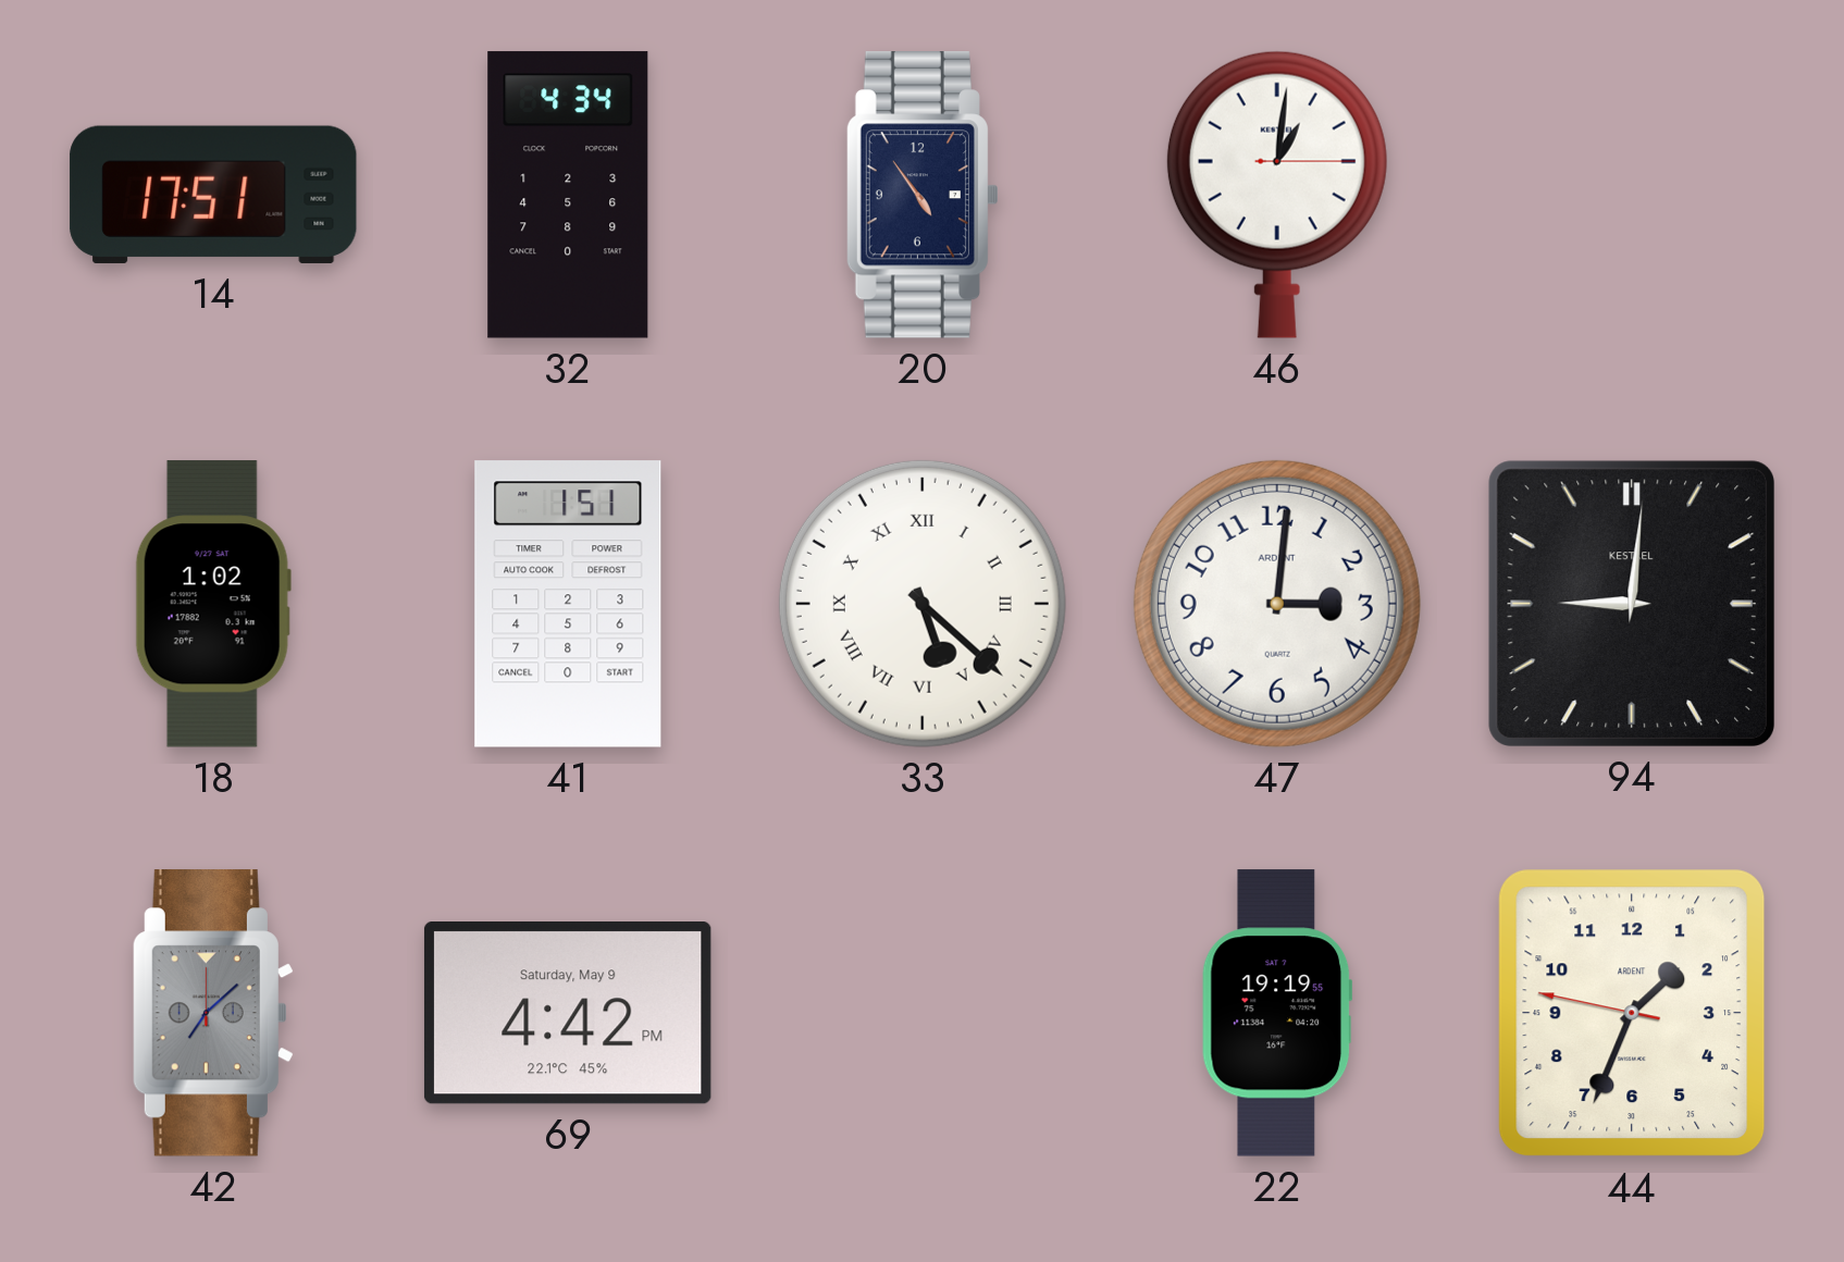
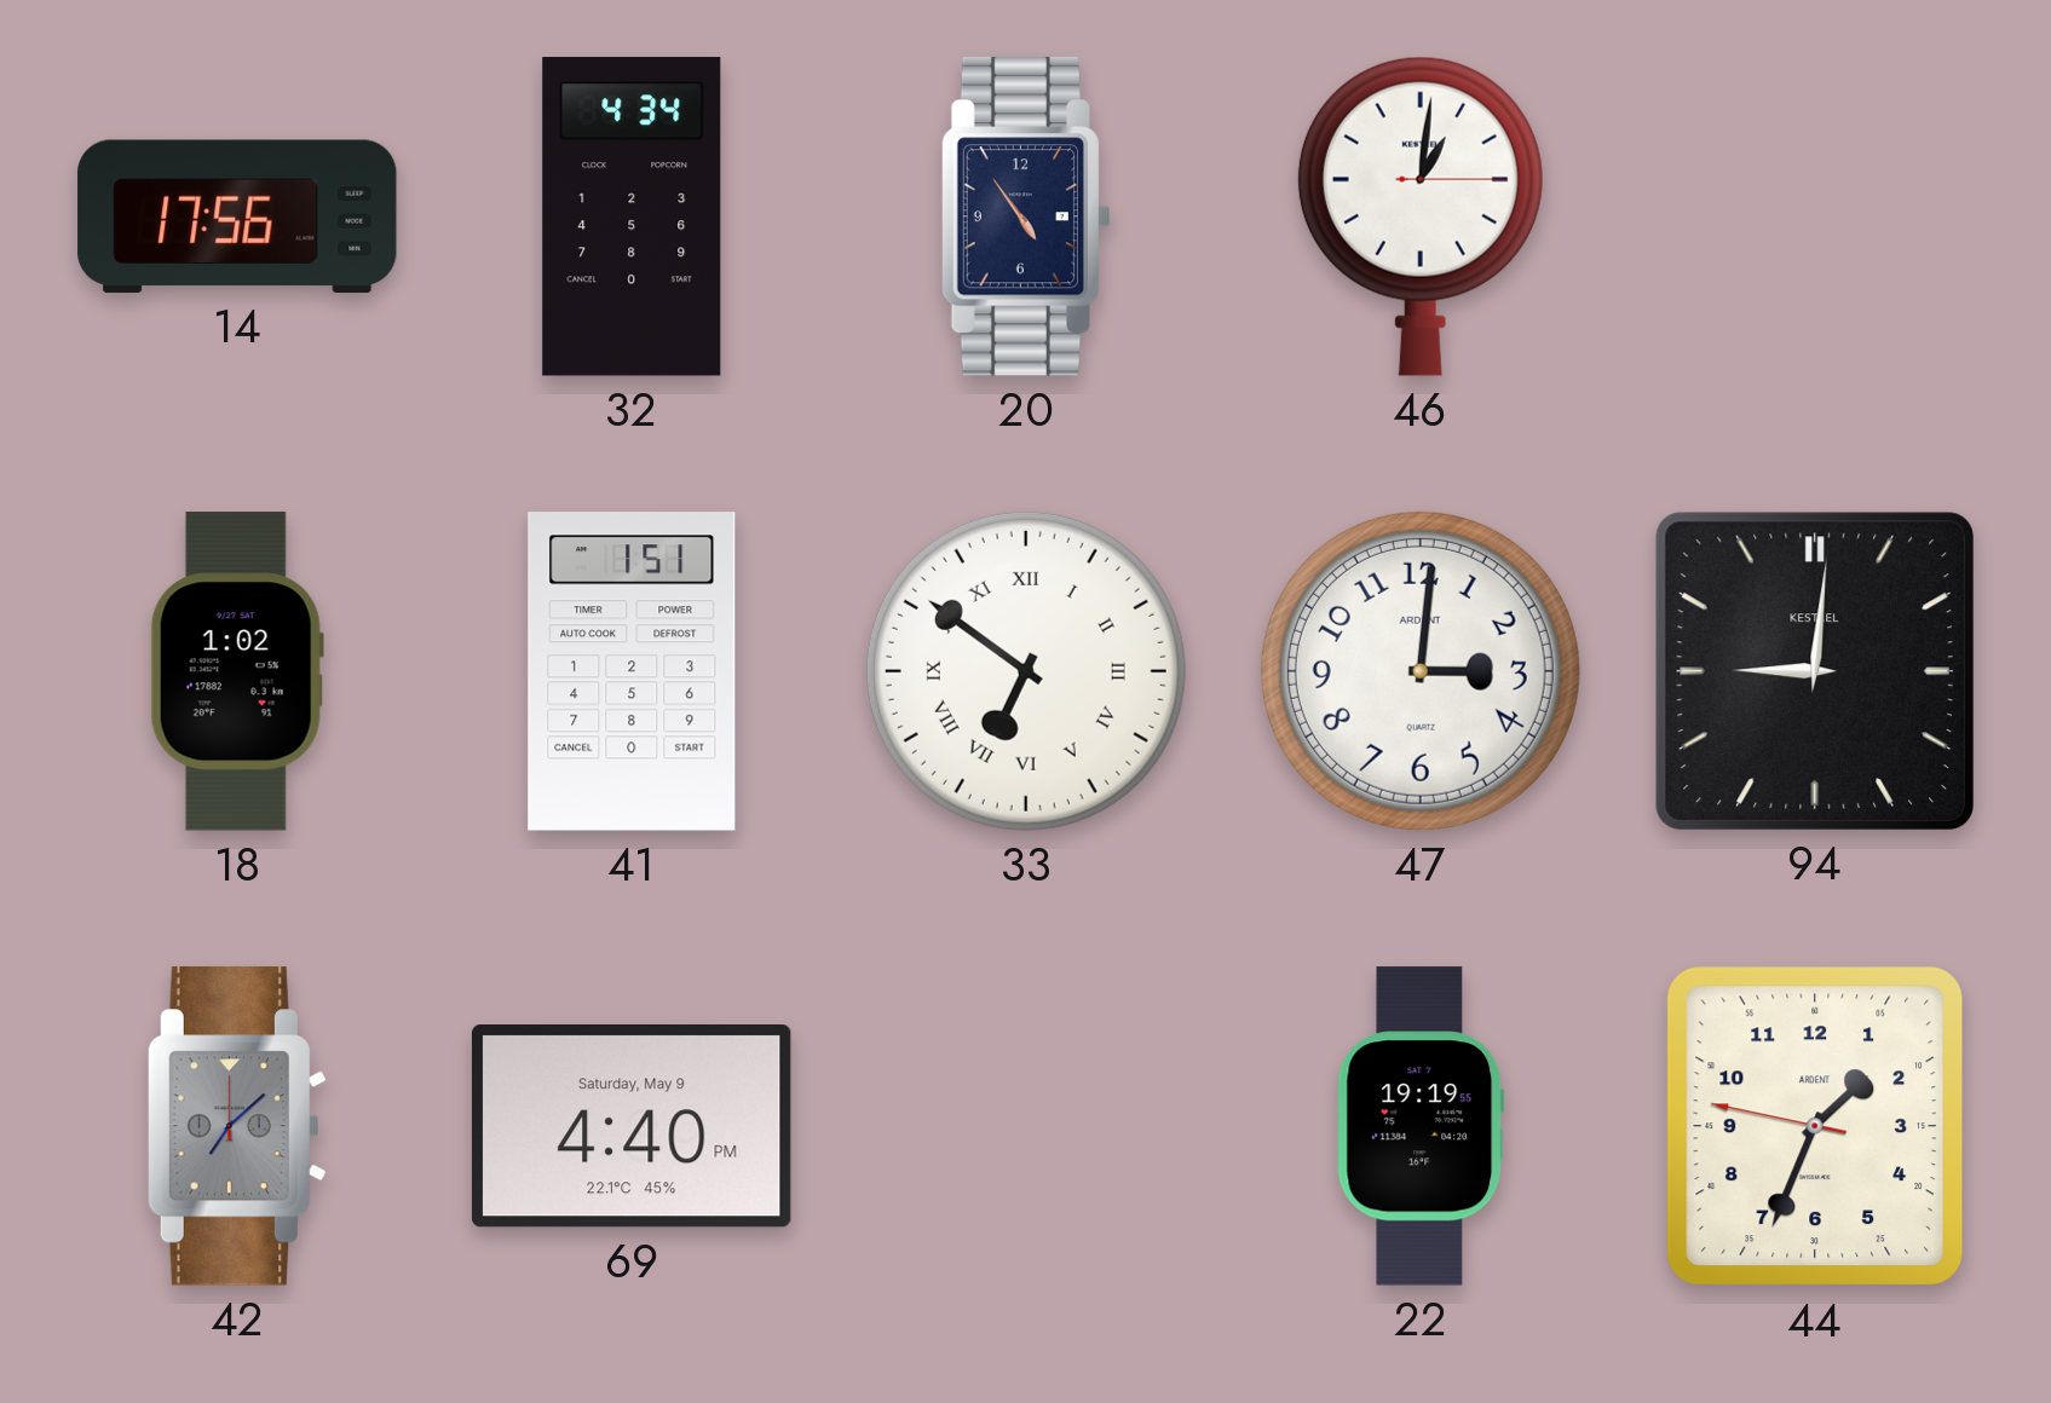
14: 17:51 -> 17:56
33: 5:22 -> 6:51
69: 4:42 -> 4:40
